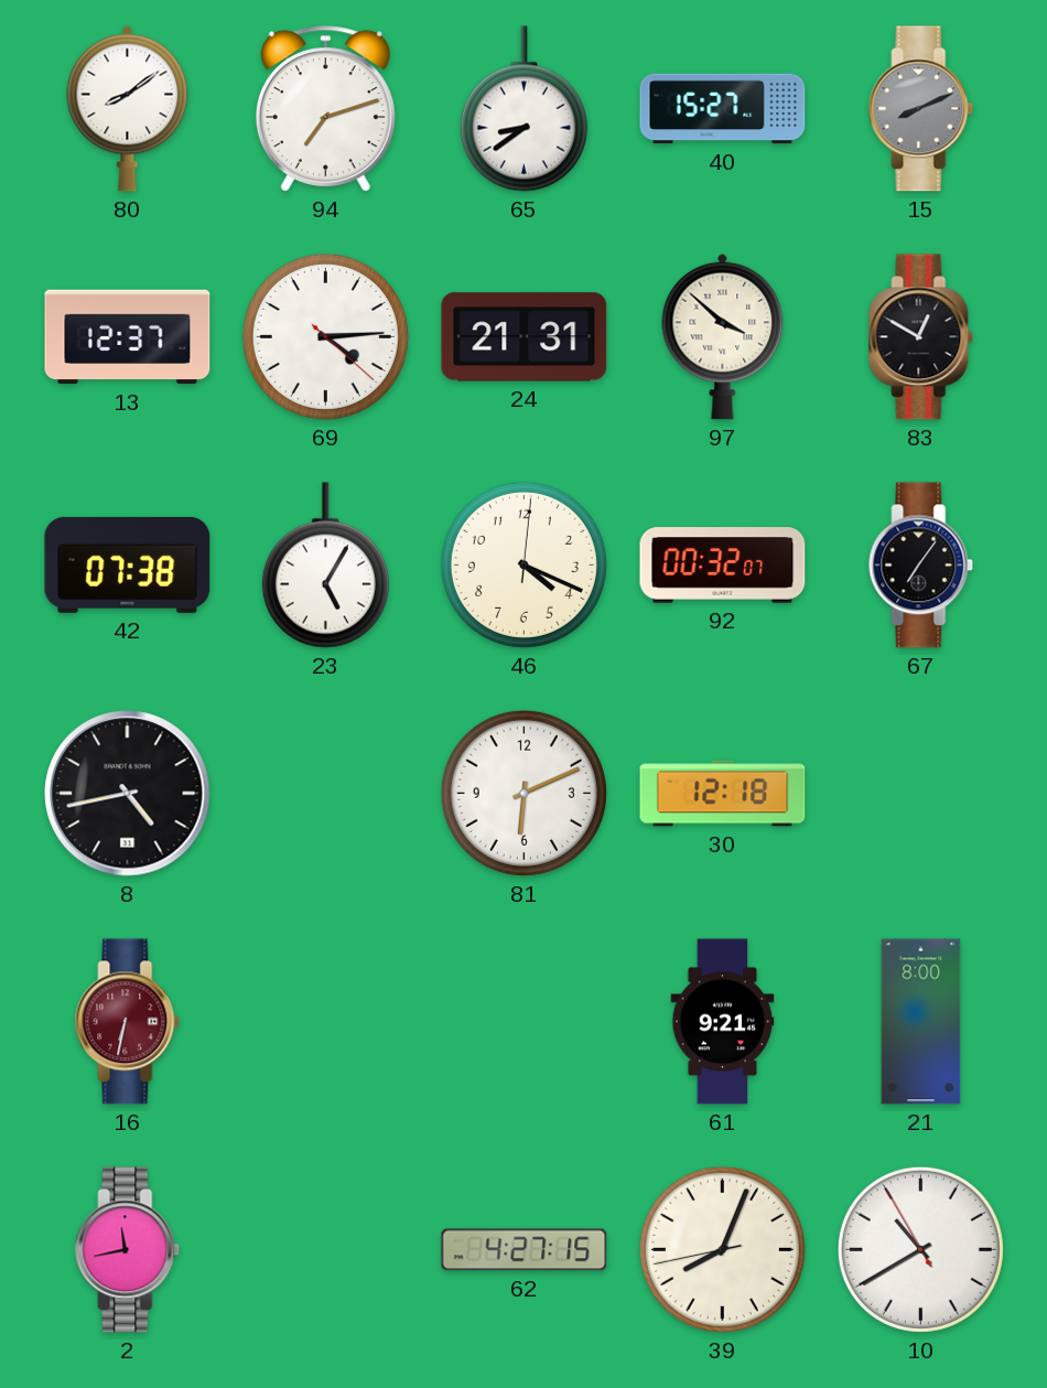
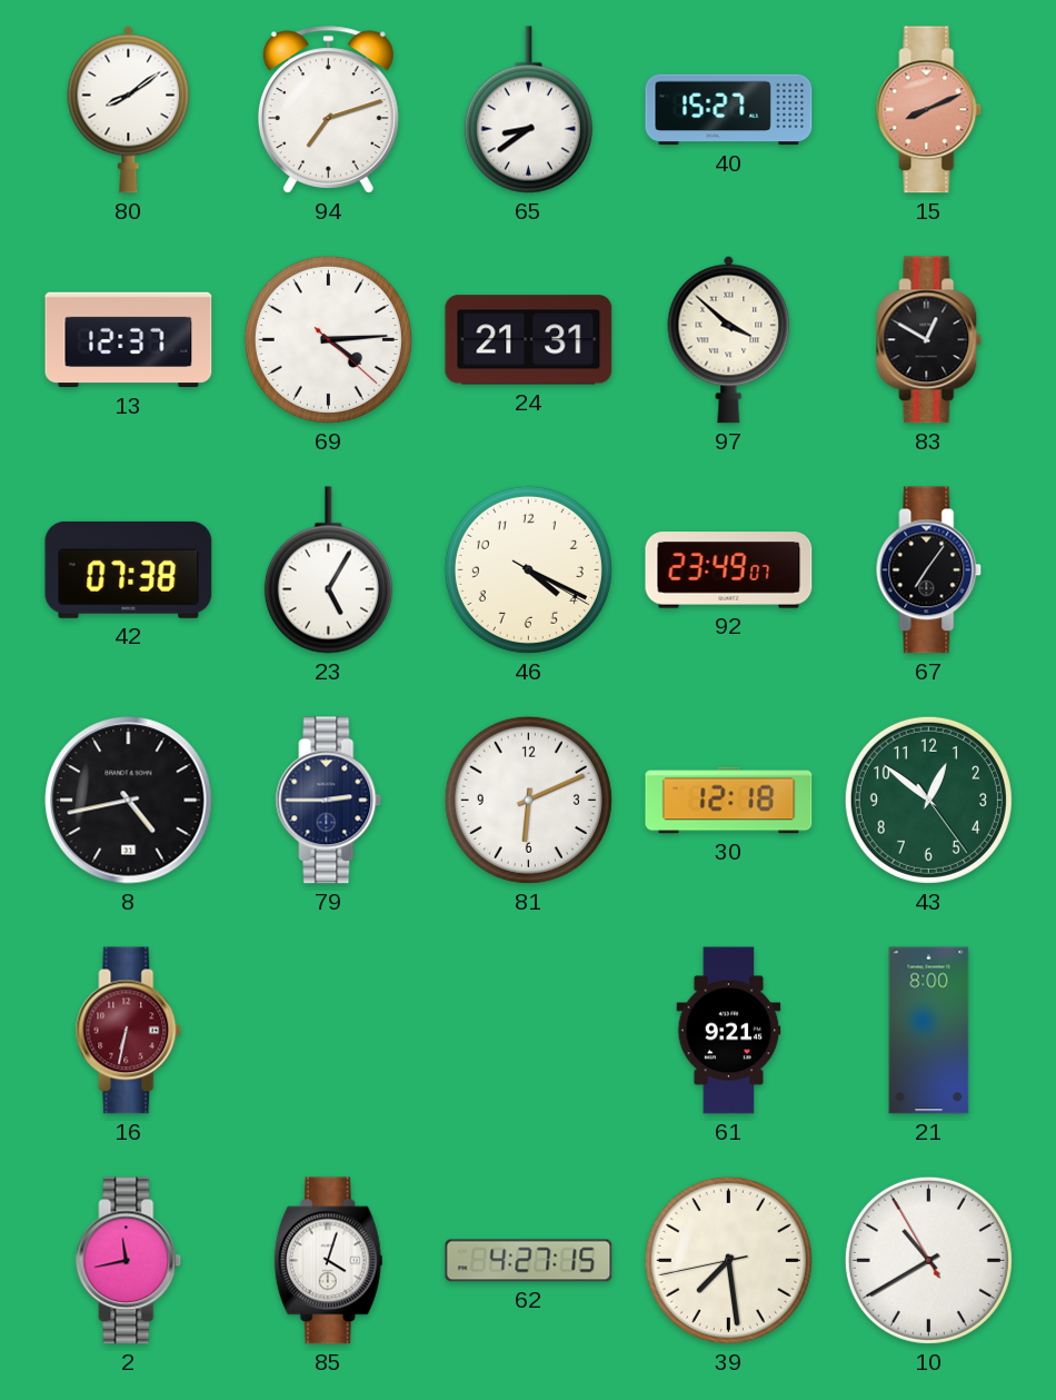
15 dial: grey -> salmon
46: 4:19:01 -> 4:19:20
92: 00:32 -> 23:49
79: none -> 2:45
43: none -> 12:51
85: none -> 4:03
39: 8:03 -> 7:28
